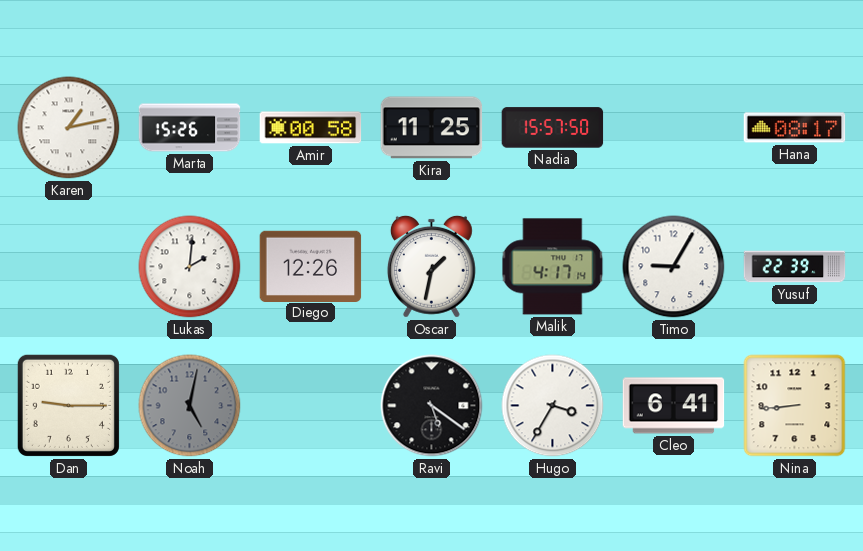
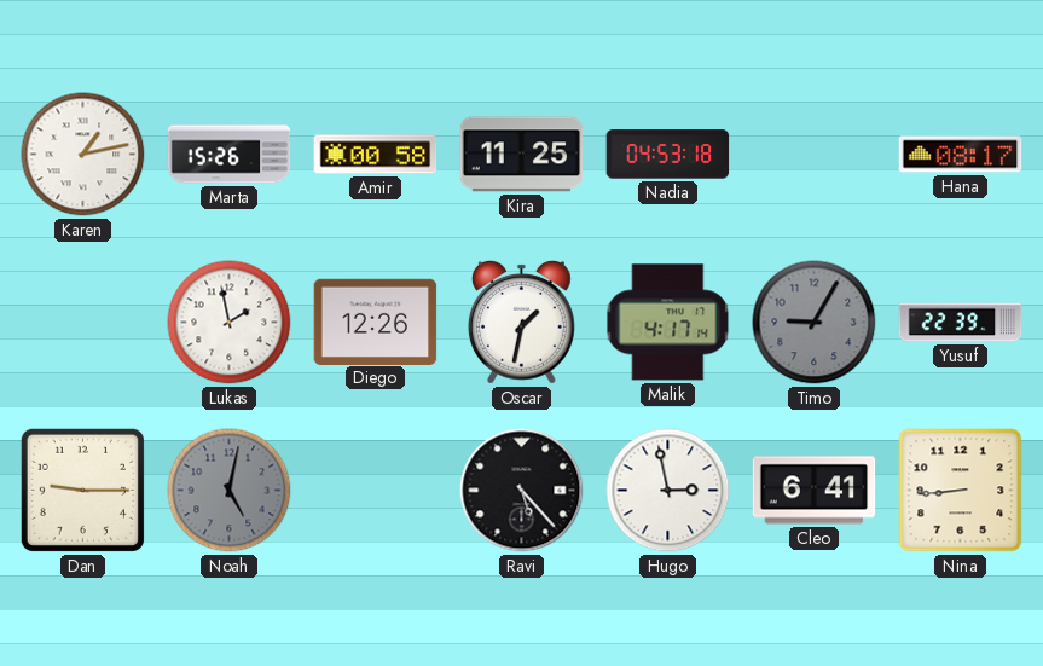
Nadia: 15:57 -> 04:53
Lukas: 2:01 -> 1:58
Timo dial: white -> grey
Ravi: 5:21 -> 5:23
Hugo: 3:35 -> 2:58
